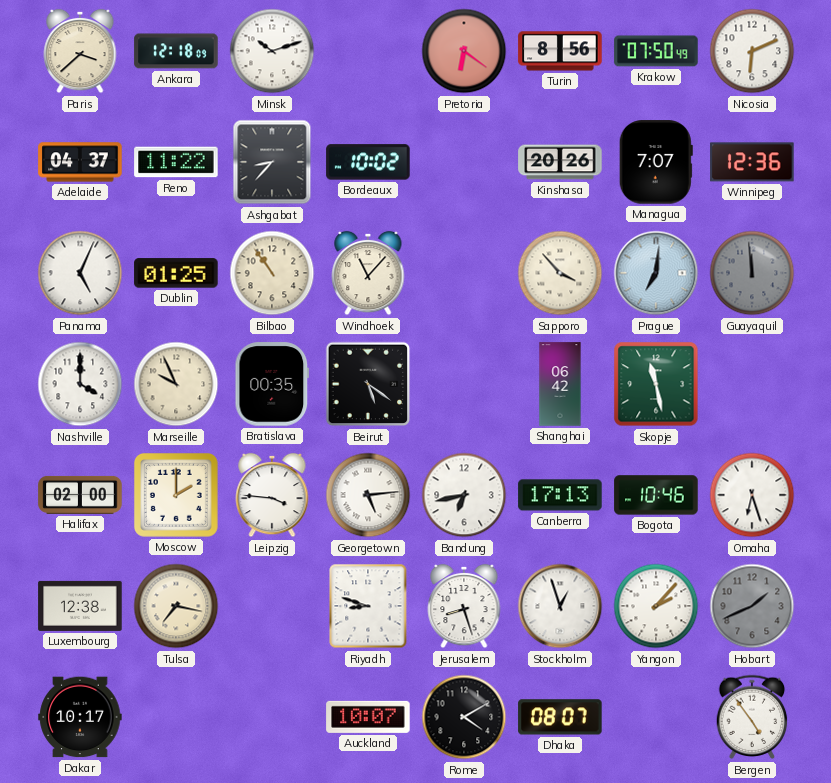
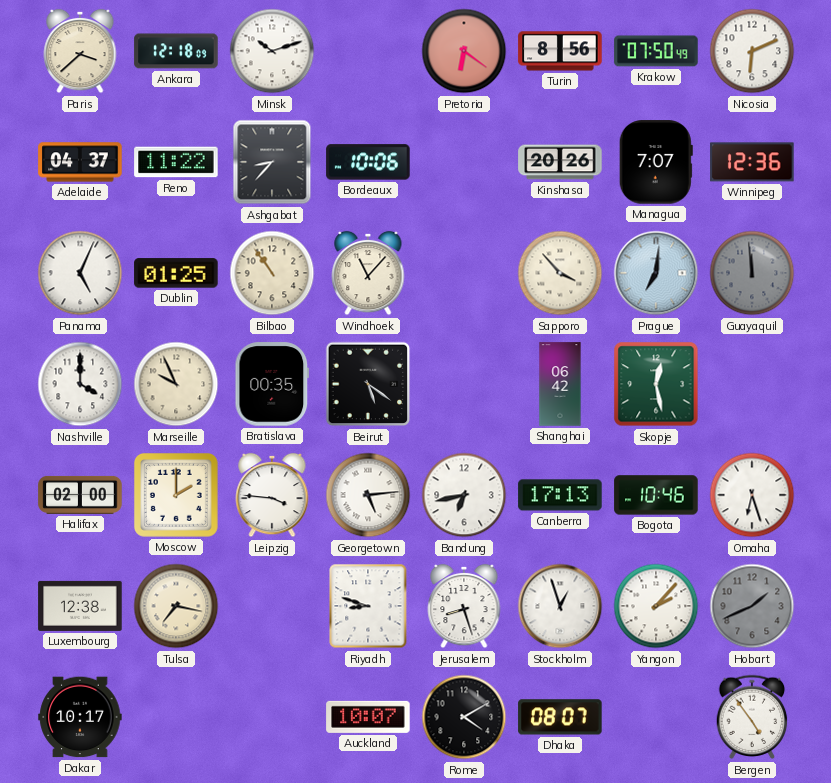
Bordeaux: 10:02 -> 10:06
Skopje: 11:28 -> 12:28
